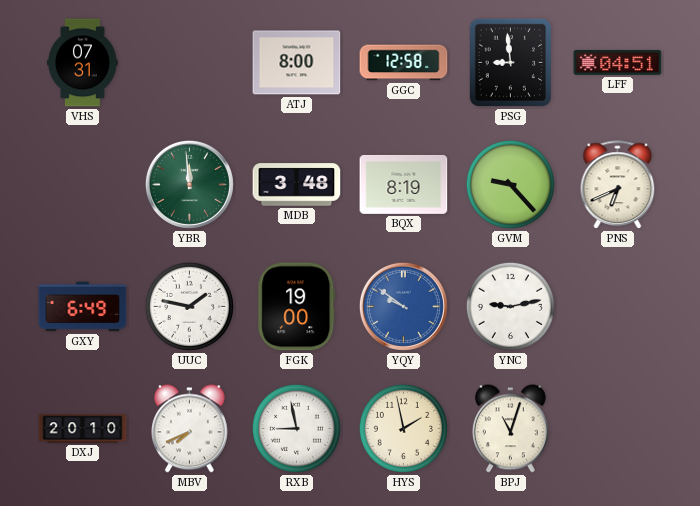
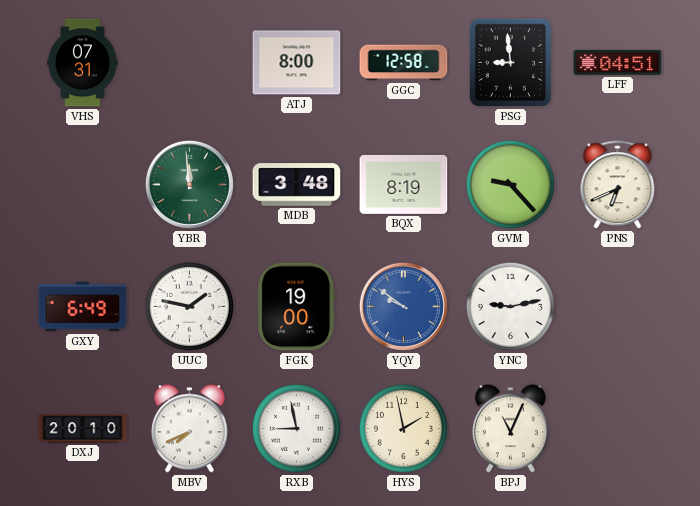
BPJ: 11:03 -> 11:04
